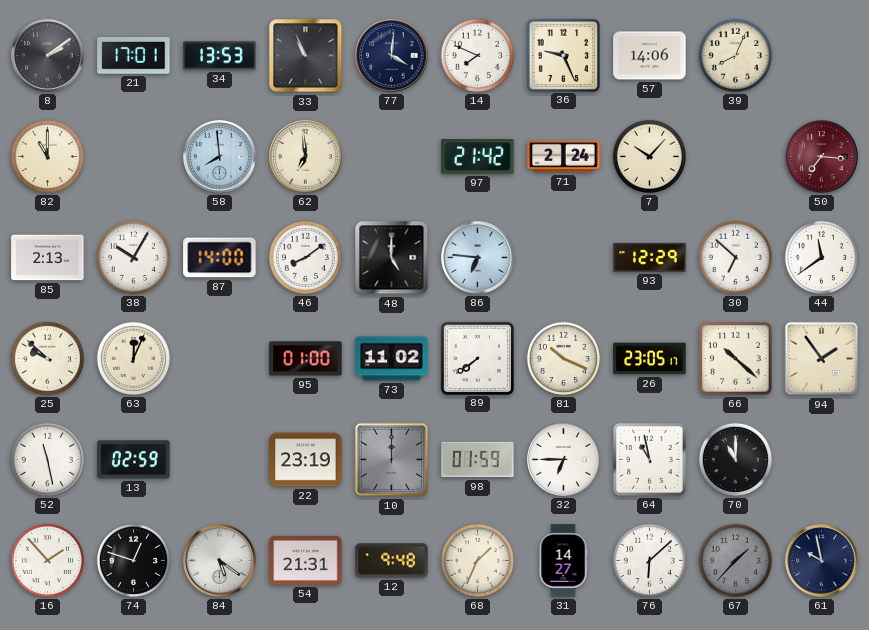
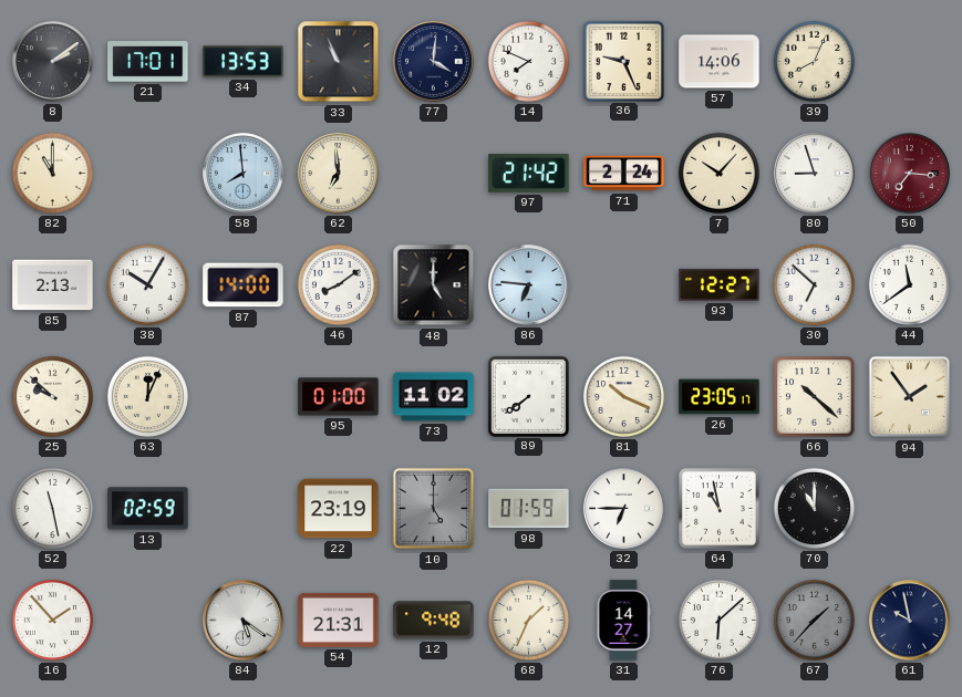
80: none -> 8:57
93: 12:29 -> 12:27
10: 12:00 -> 5:00
74: 12:48 -> none
